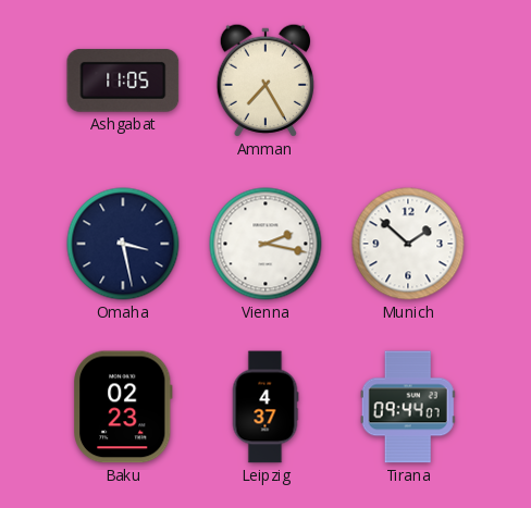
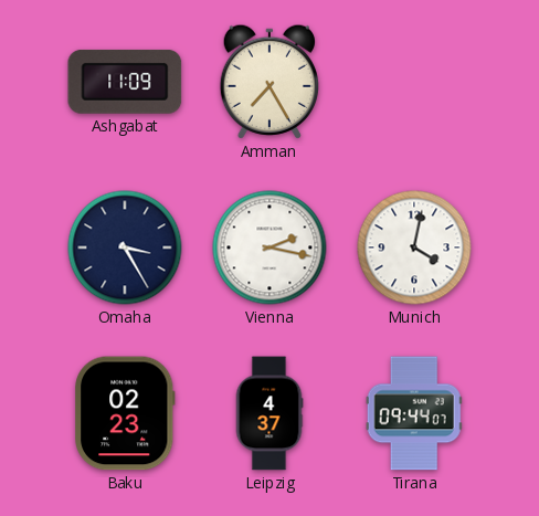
Ashgabat: 11:05 -> 11:09
Omaha: 3:28 -> 3:25
Munich: 1:52 -> 4:02
